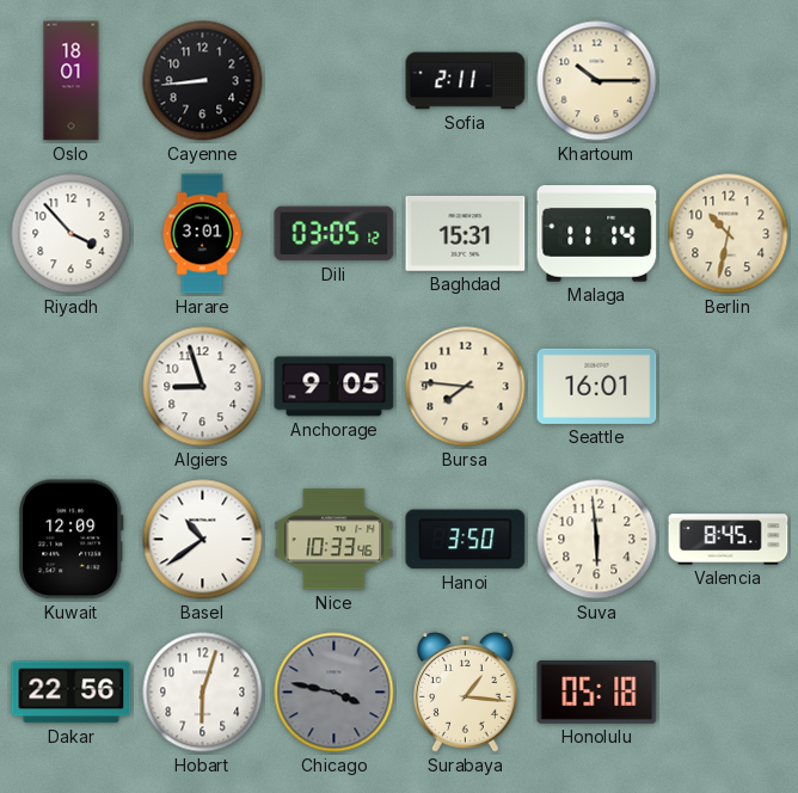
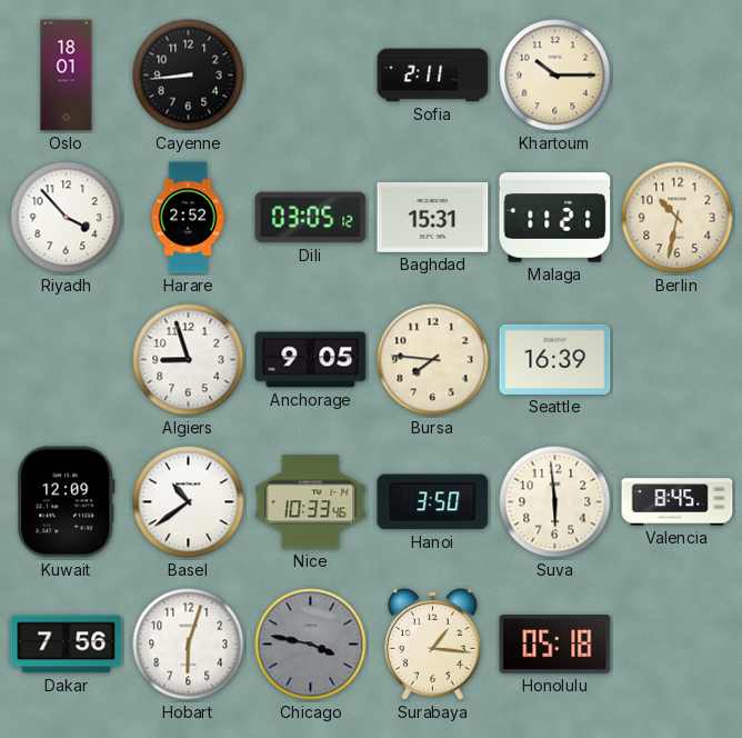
Harare: 3:01 -> 2:52
Malaga: 11:14 -> 11:21
Seattle: 16:01 -> 16:39
Dakar: 22:56 -> 7:56
